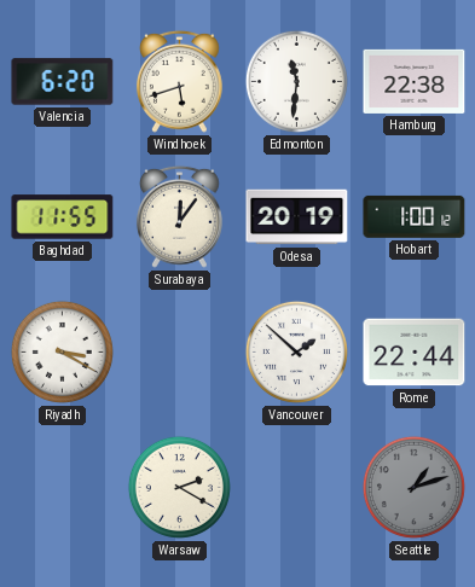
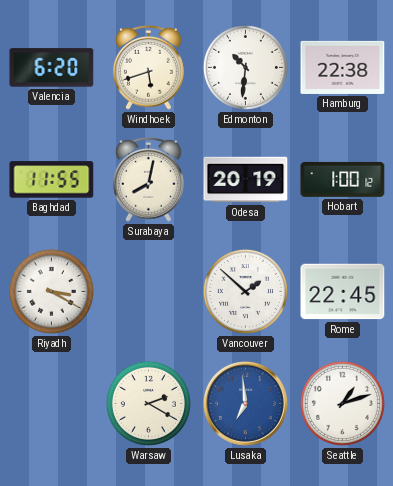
Edmonton: 11:31 -> 10:31
Surabaya: 12:06 -> 8:02
Rome: 22:44 -> 22:45
Lusaka: none -> 6:59
Seattle dial: grey -> white
